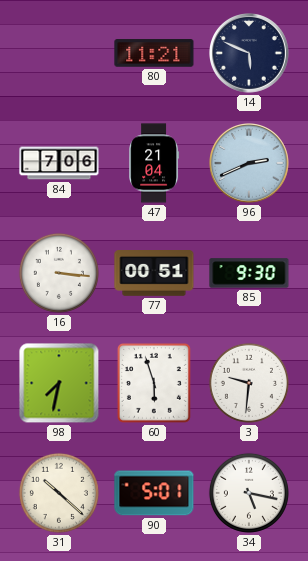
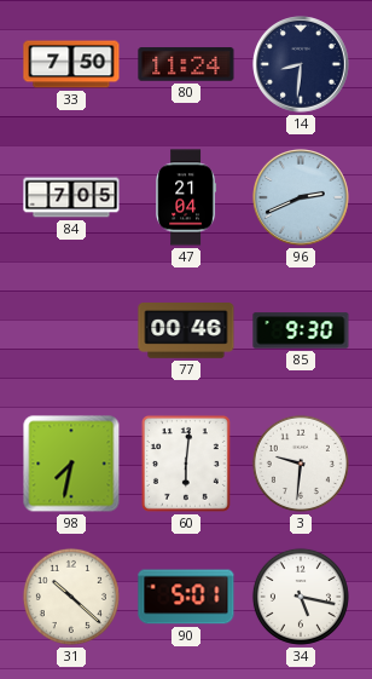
33: none -> 7:50
80: 11:21 -> 11:24
14: 5:49 -> 8:31
84: 7:06 -> 7:05
16: 3:16 -> none
77: 00:51 -> 00:46
60: 5:57 -> 6:01
